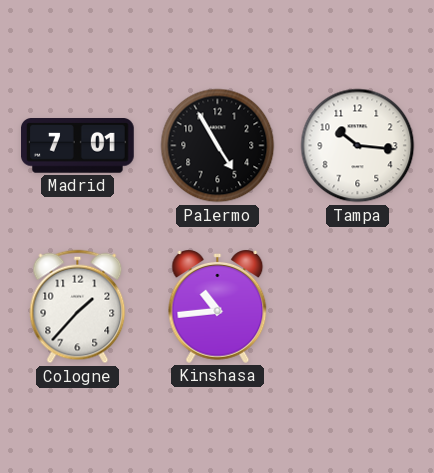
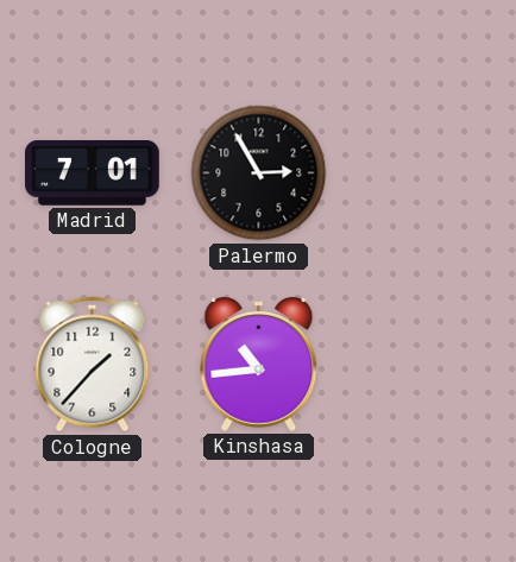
Palermo: 4:55 -> 2:55
Tampa: 10:16 -> none
